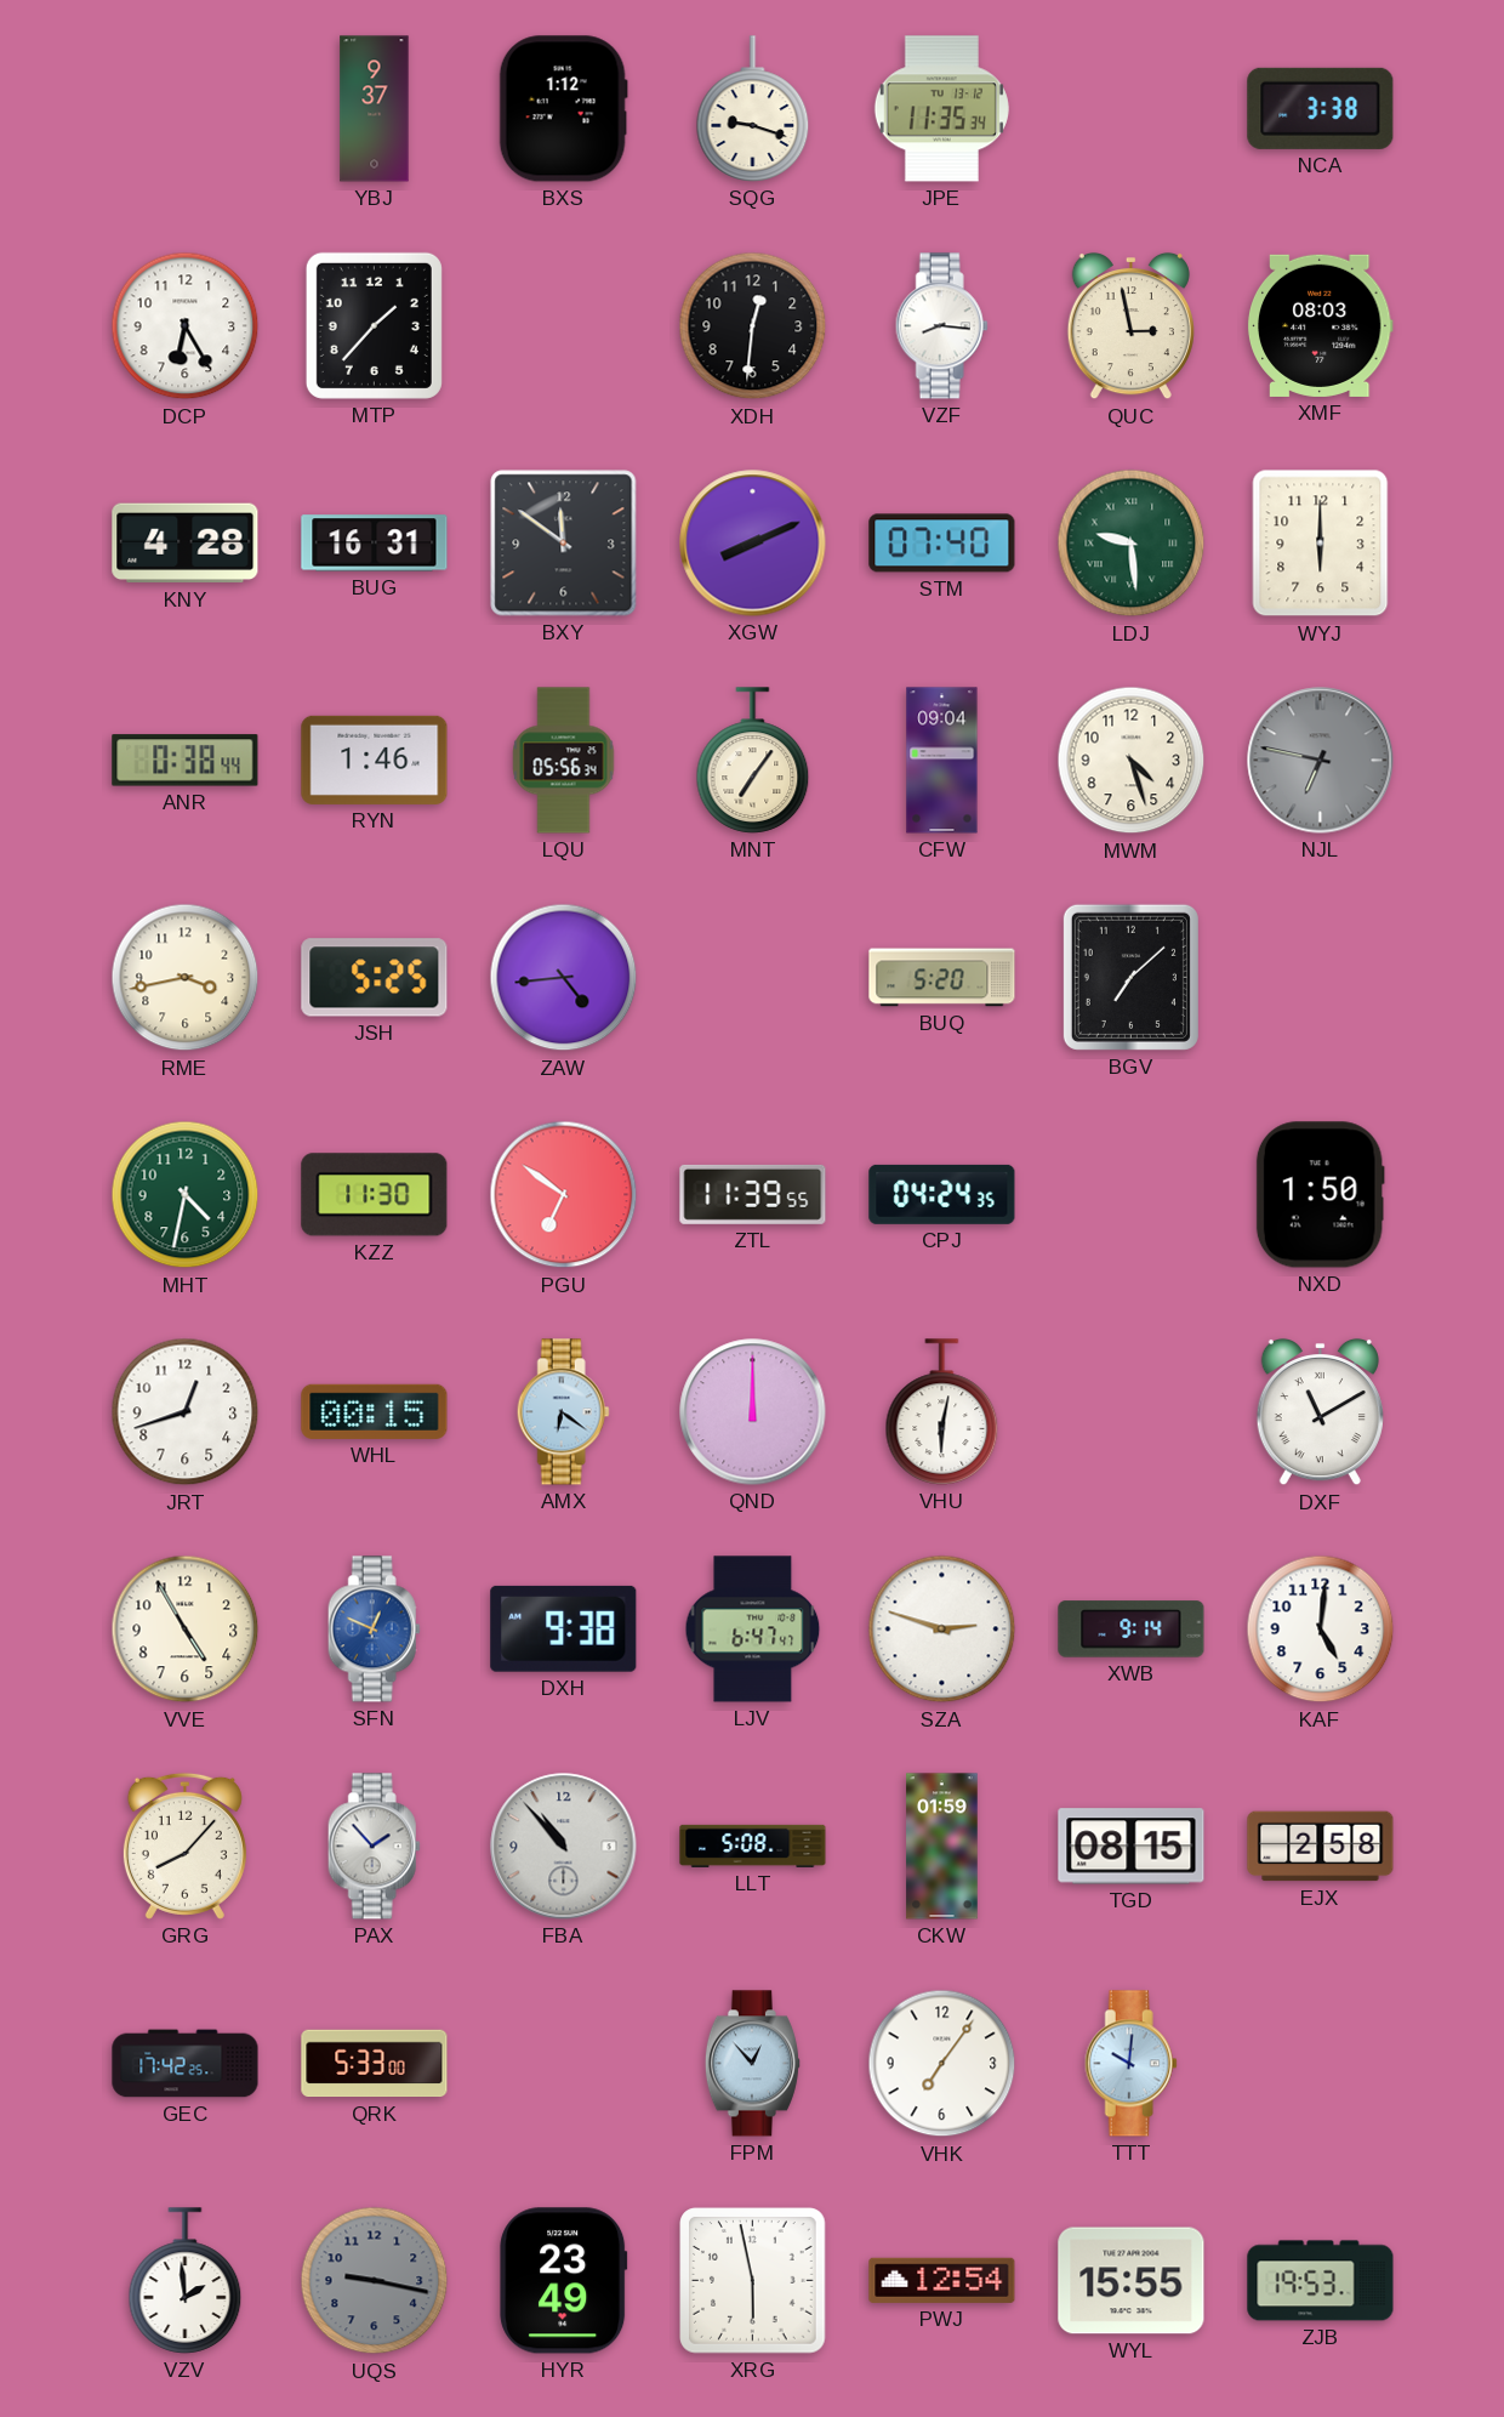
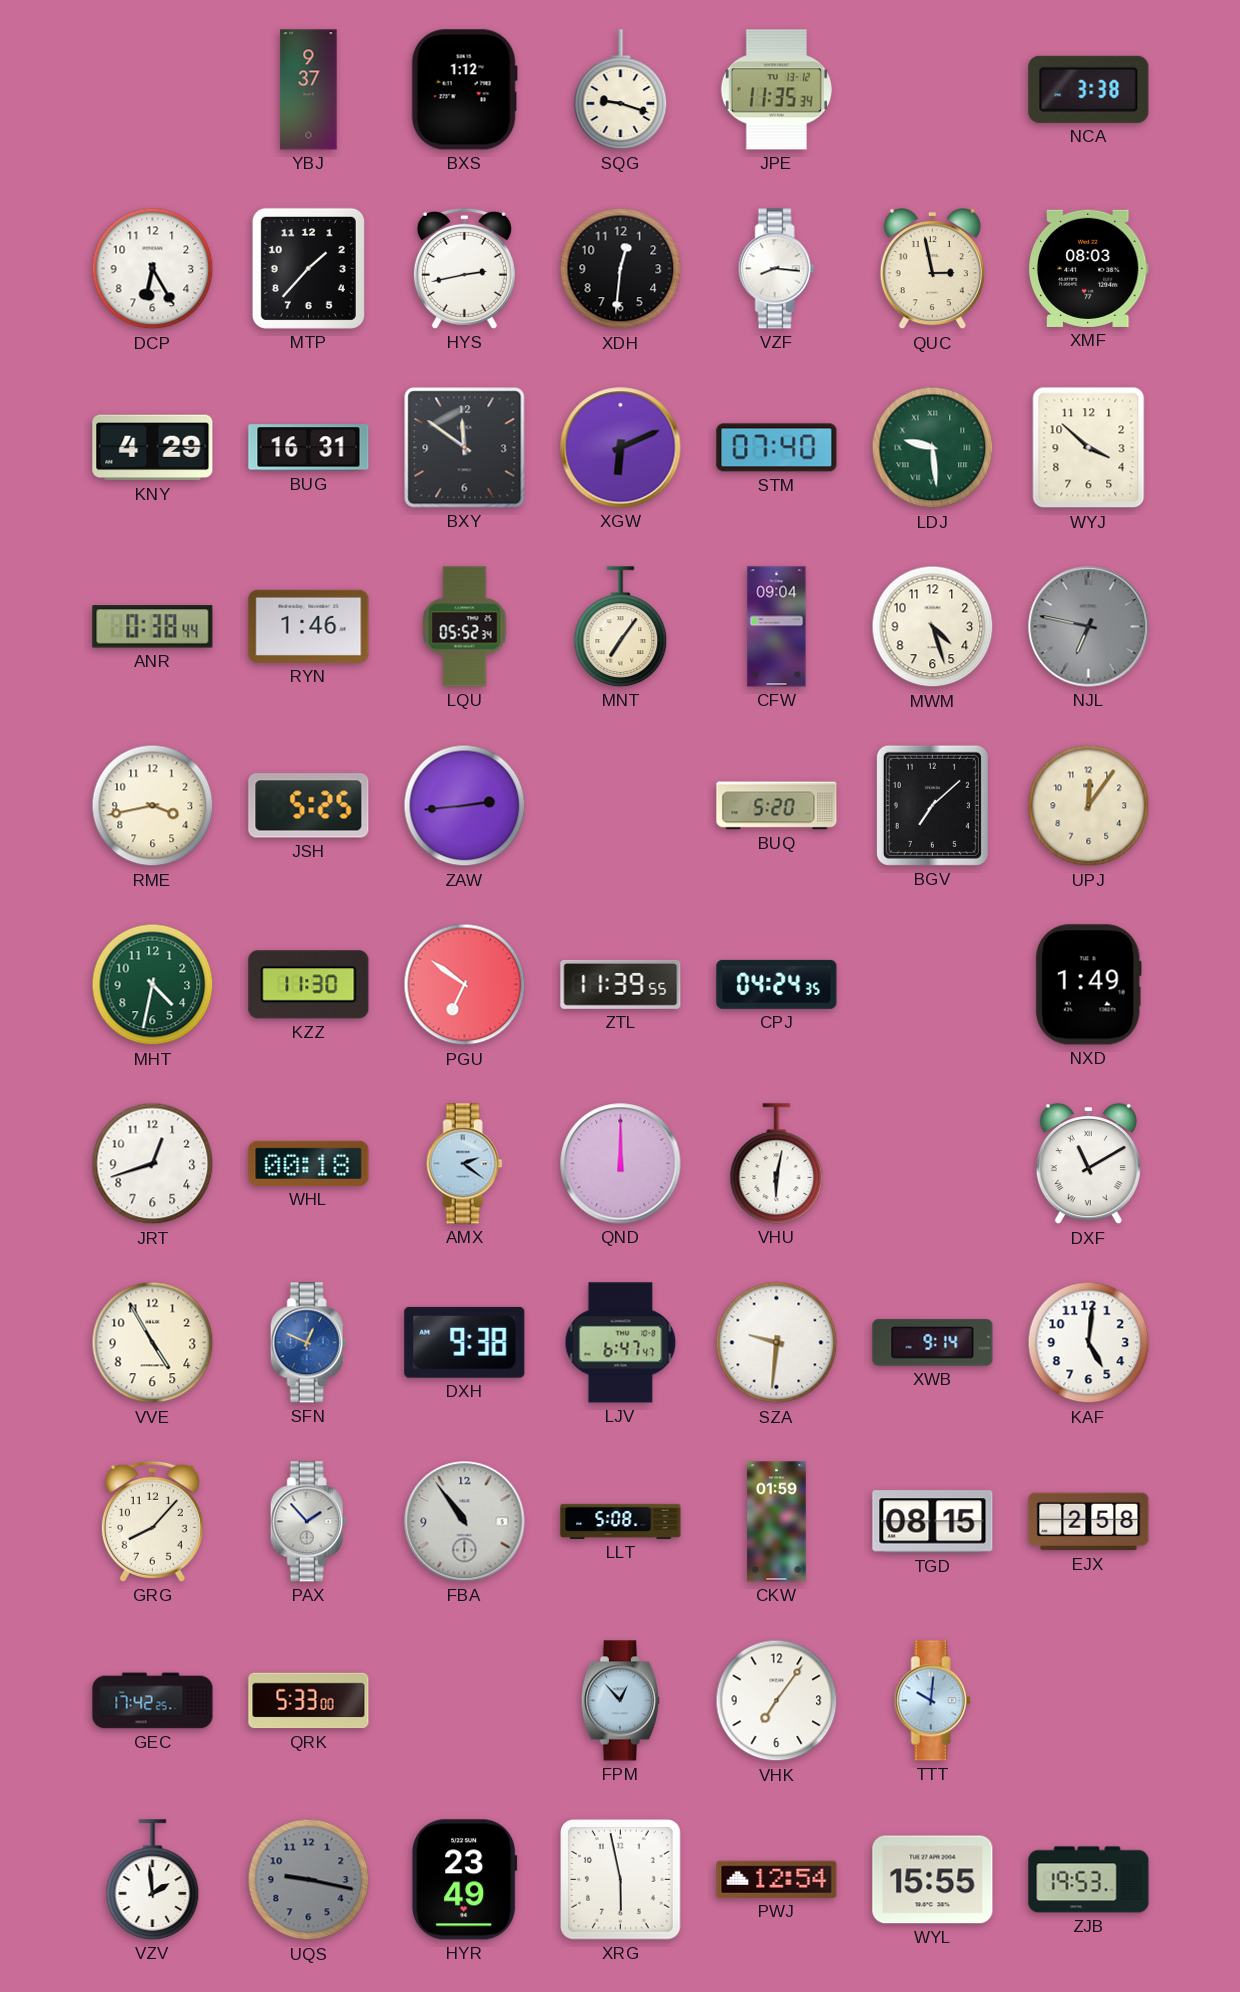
HYS: none -> 2:43
KNY: 4:28 -> 4:29
XGW: 8:11 -> 6:11
WYJ: 6:00 -> 3:52
LQU: 05:56 -> 05:52
ZAW: 4:44 -> 2:44
UPJ: none -> 12:06
NXD: 1:50 -> 1:49
WHL: 00:15 -> 00:18
AMX: 6:21 -> 2:21
SZA: 2:48 -> 9:31
FBA: 10:53 -> 10:54
